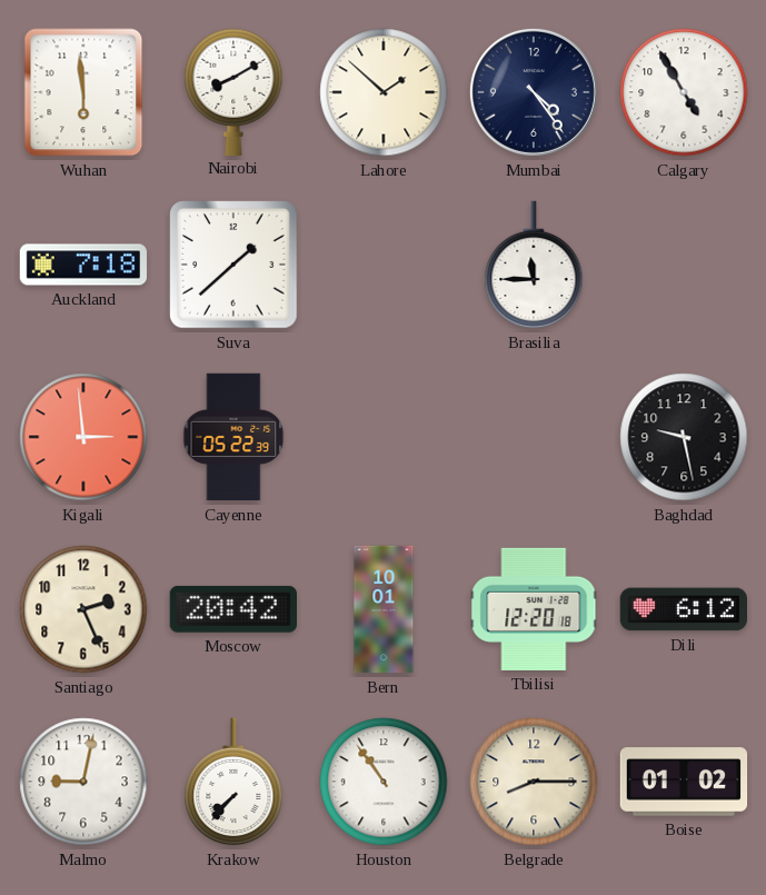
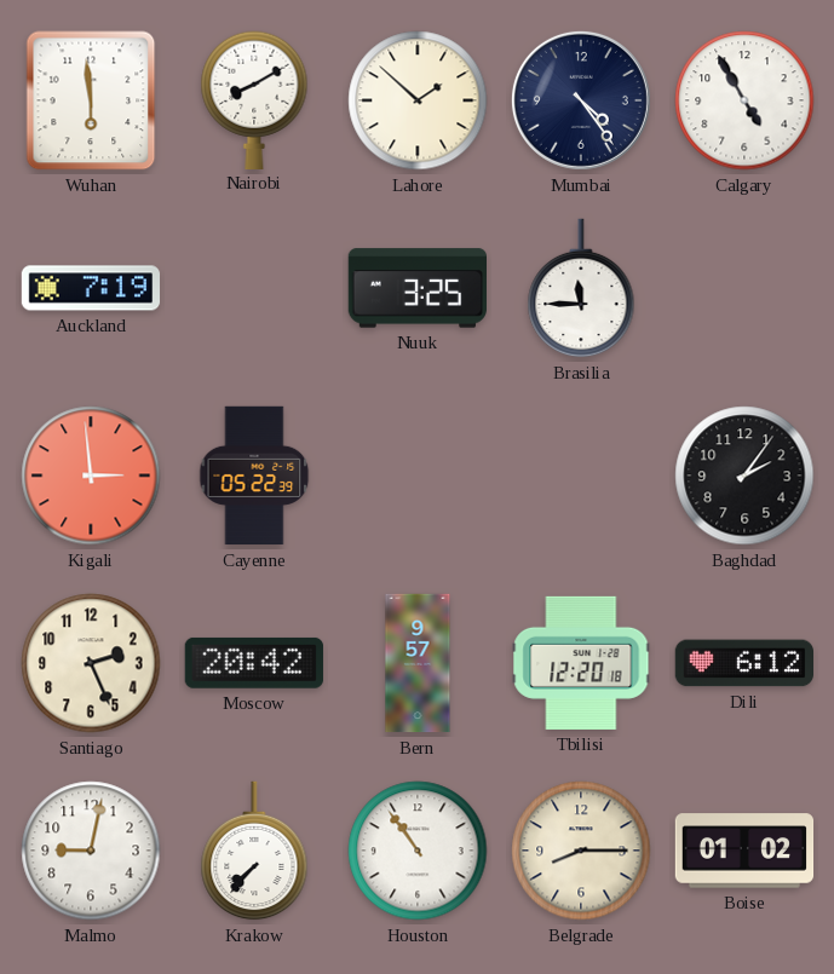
Auckland: 7:18 -> 7:19
Suva: 1:38 -> none
Nuuk: none -> 3:25
Baghdad: 9:28 -> 2:06
Bern: 10:01 -> 9:57
